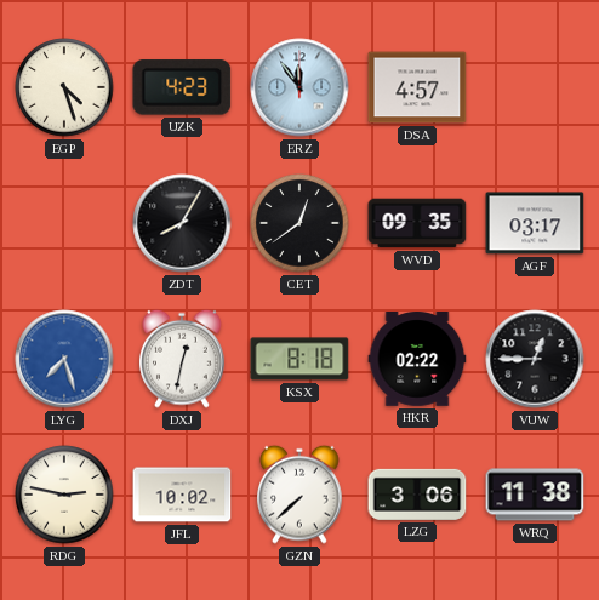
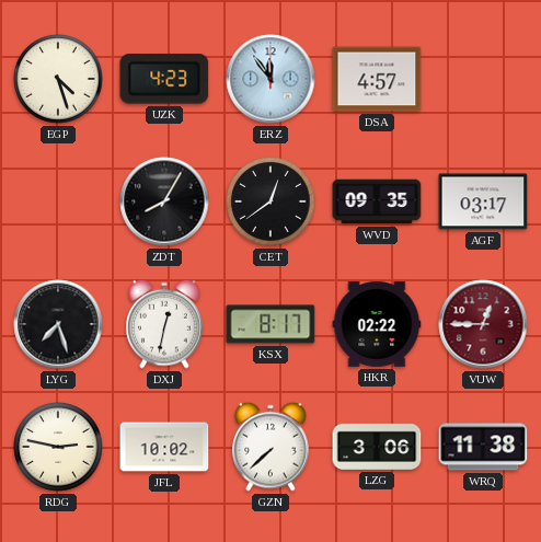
LYG dial: blue -> black
KSX: 8:18 -> 8:17
VUW dial: black -> burgundy
